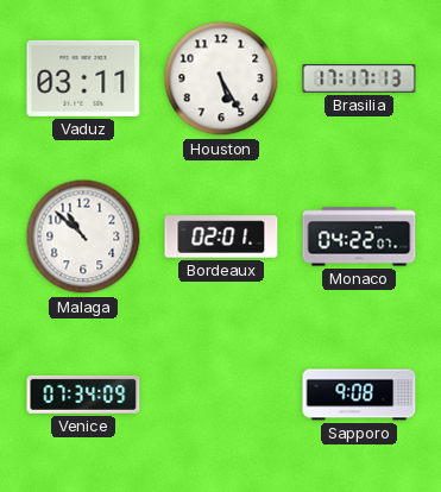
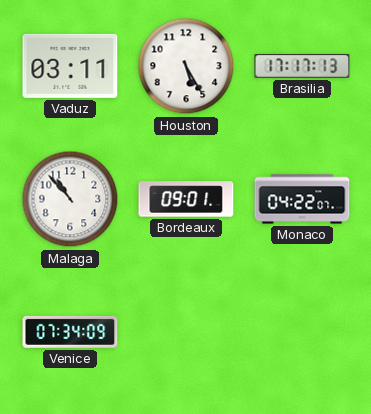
Malaga: 10:52 -> 10:53
Bordeaux: 02:01 -> 09:01
Sapporo: 9:08 -> none
